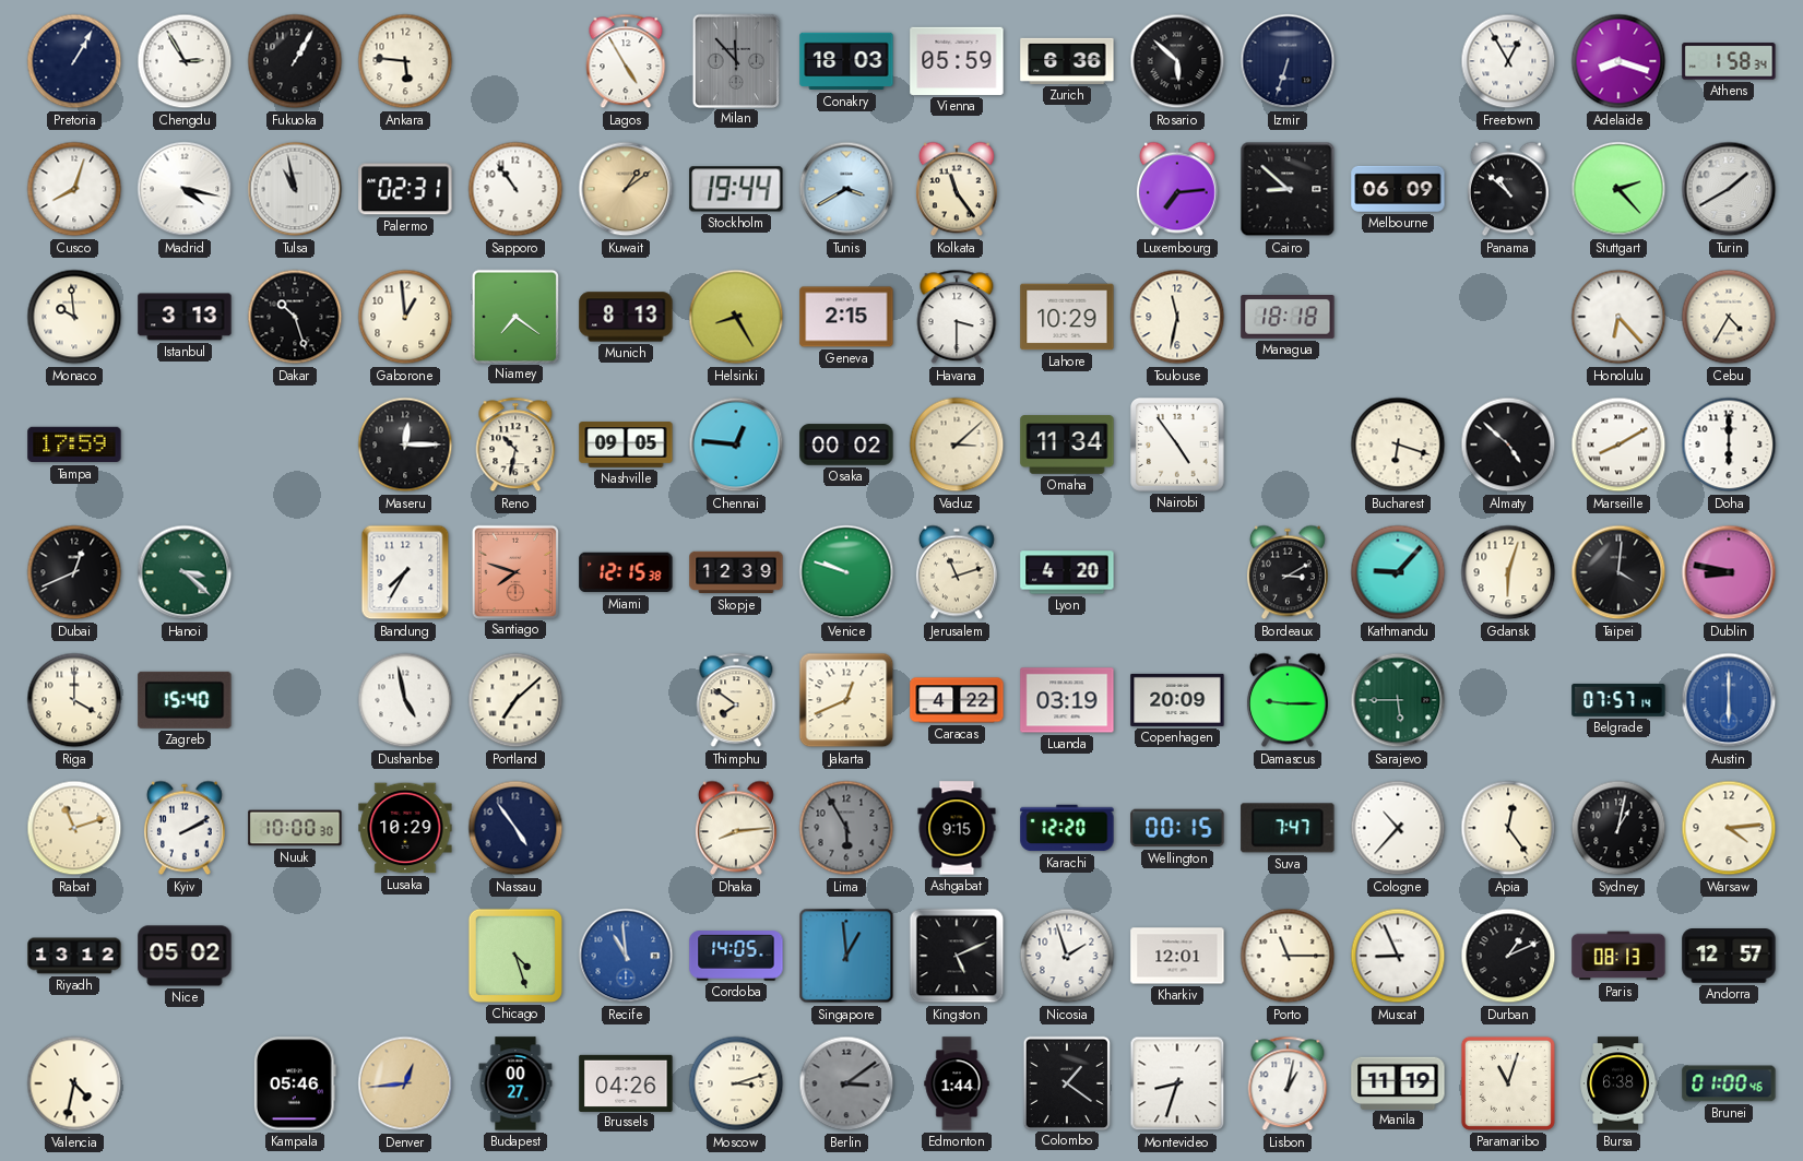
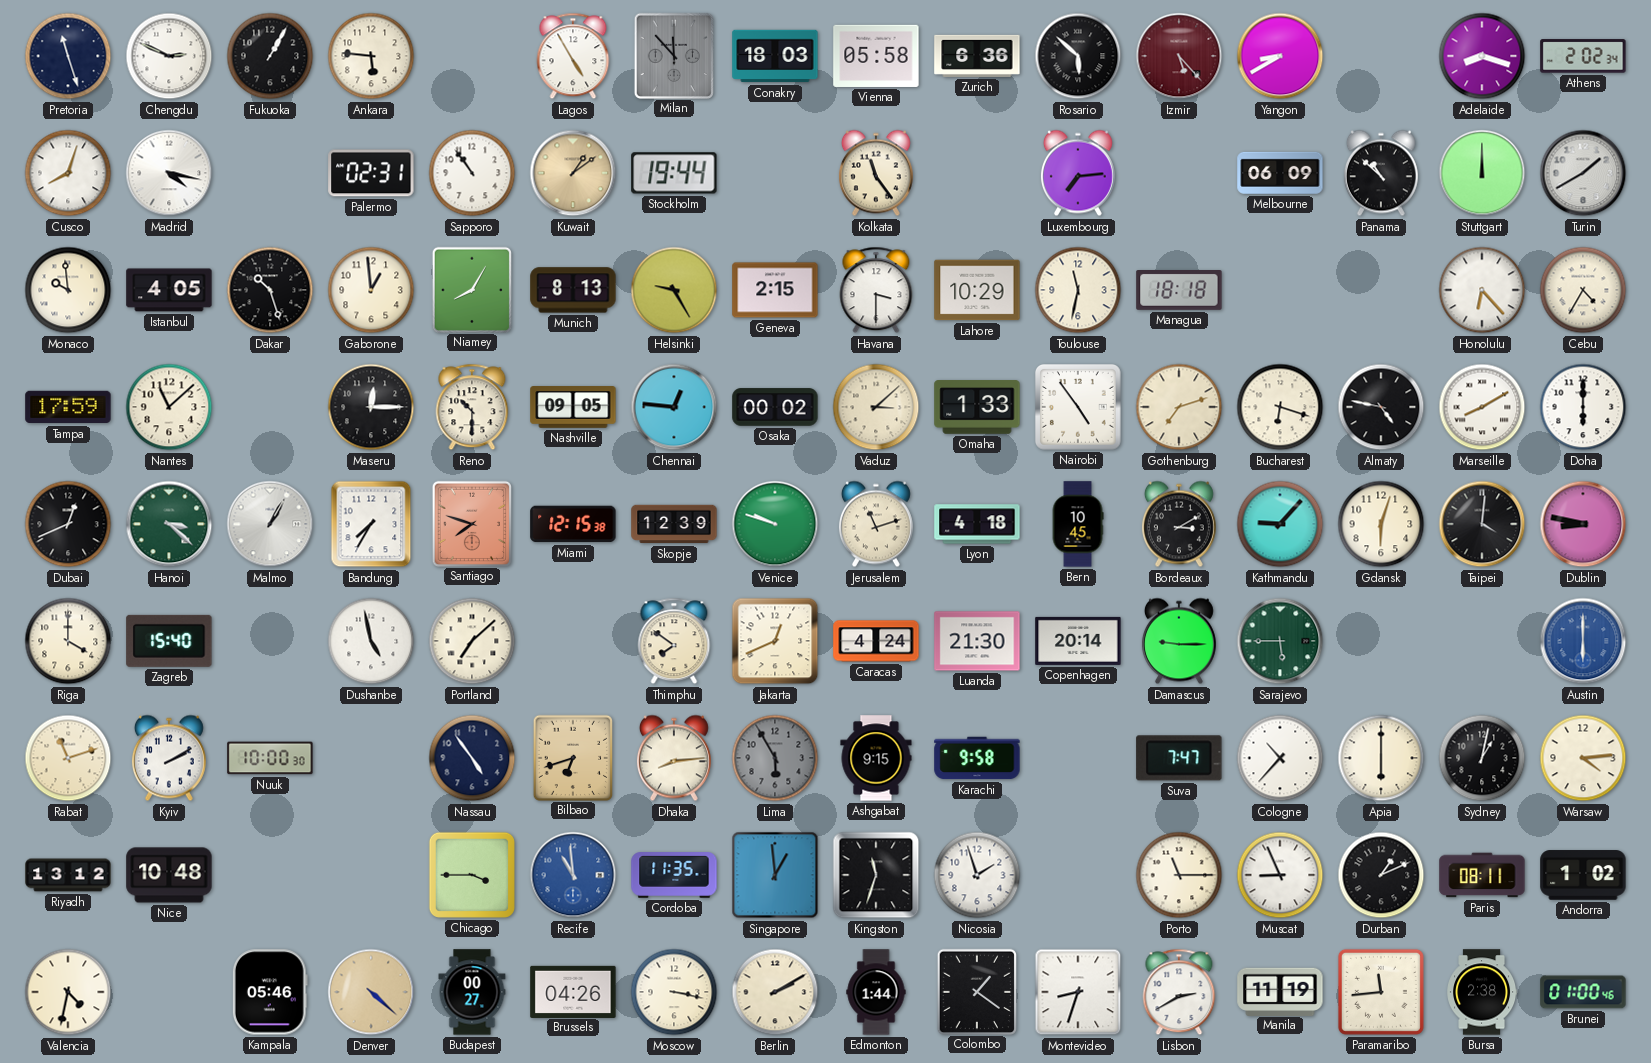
Pretoria: 1:05 -> 11:27
Chengdu: 2:55 -> 2:49
Vienna: 05:59 -> 05:58
Izmir: 6:33 -> 5:23
Izmir dial: navy -> burgundy
Yangon: none -> 8:40
Freetown: 12:55 -> none
Athens: 1:58 -> 2:02
Tulsa: 10:58 -> none
Tunis: 3:40 -> none
Cairo: 8:52 -> none
Stuttgart: 2:23 -> 12:00
Istanbul: 3:13 -> 4:05
Niamey: 7:21 -> 8:05
Helsinki: 8:25 -> 9:25
Nantes: none -> 11:08
Reno: 10:32 -> 10:30
Omaha: 11:34 -> 1:33
Gothenburg: none -> 7:12
Almaty: 4:52 -> 4:47
Malmo: none -> 1:05
Lyon: 4:20 -> 4:18
Bern: none -> 10:45
Caracas: 4:22 -> 4:24
Luanda: 03:19 -> 21:30
Copenhagen: 20:09 -> 20:14
Belgrade: 07:57 -> none
Lusaka: 10:29 -> none
Bilbao: none -> 6:42
Karachi: 12:20 -> 9:58
Wellington: 00:15 -> none
Apia: 12:24 -> 6:00
Nice: 05:02 -> 10:48
Chicago: 4:27 -> 3:45
Cordoba: 14:05 -> 11:35
Kingston: 5:11 -> 11:33
Kharkiv: 12:01 -> none
Paris: 08:13 -> 08:11
Andorra: 12:57 -> 1:02
Denver: 12:44 -> 4:22
Moscow: 3:12 -> 3:17
Berlin: 3:09 -> 2:10
Berlin dial: grey -> cream
Lisbon: 1:02 -> 2:40
Paramaribo: 11:03 -> 11:44
Bursa: 6:38 -> 2:38
